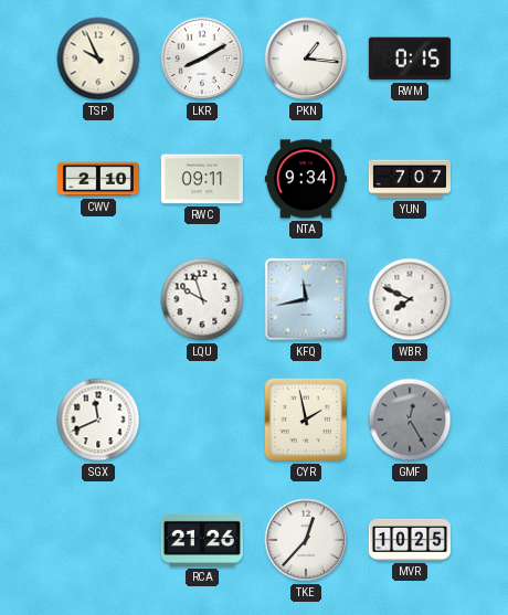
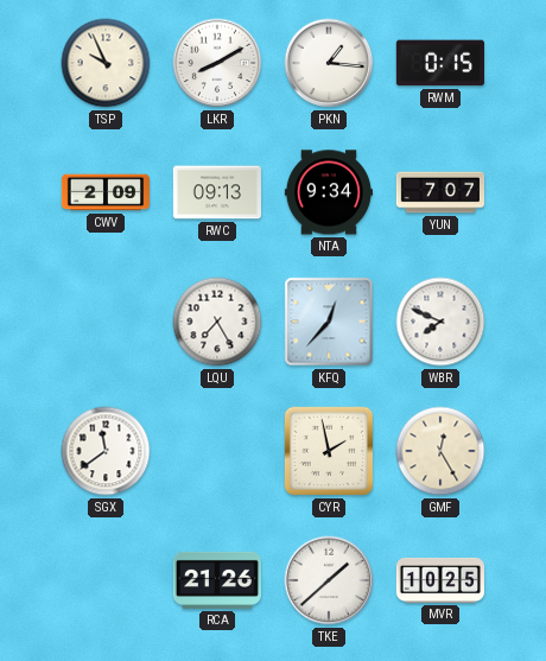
CWV: 2:10 -> 2:09
RWC: 09:11 -> 09:13
LQU: 9:57 -> 7:25
KFQ: 11:43 -> 12:37
SGX: 11:41 -> 11:39
GMF dial: grey -> cream
TKE: 12:37 -> 1:38
